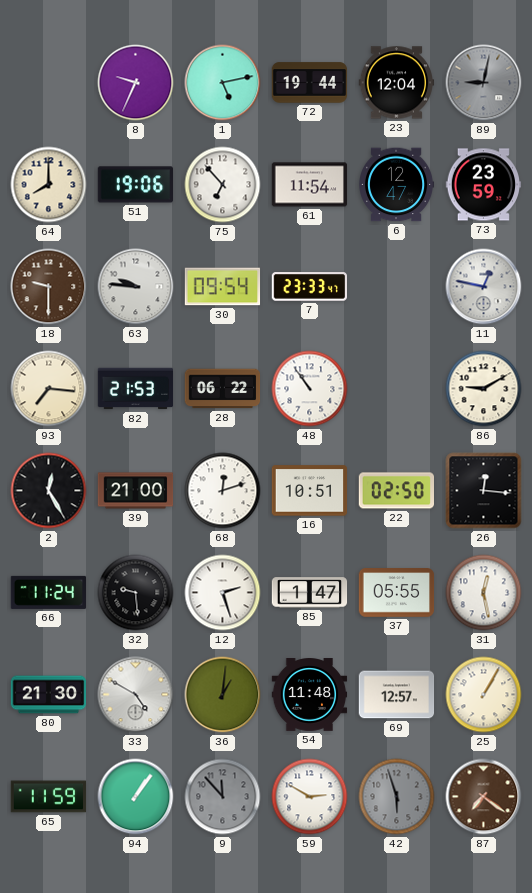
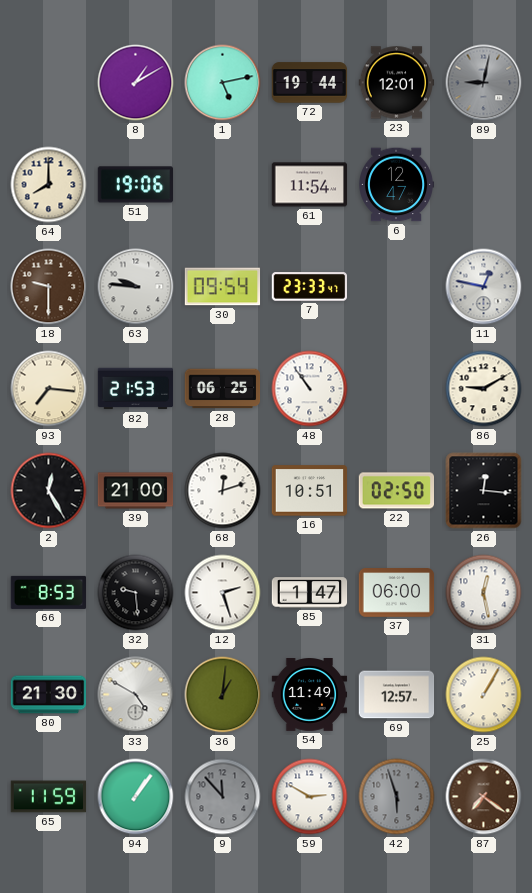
8: 9:34 -> 1:10
23: 12:04 -> 12:01
75: 6:53 -> none
73: 23:59 -> none
28: 06:22 -> 06:25
66: 11:24 -> 8:53
37: 05:55 -> 06:00
54: 11:48 -> 11:49
